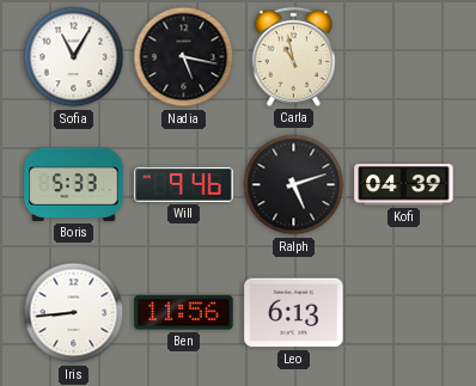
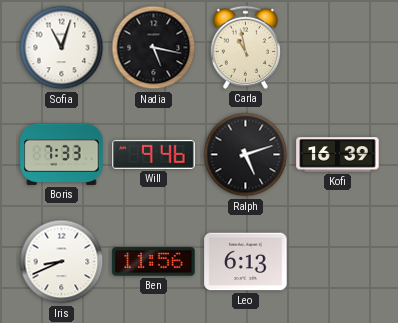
Sofia: 11:05 -> 11:03
Boris: 5:33 -> 7:33
Kofi: 04:39 -> 16:39
Iris: 8:44 -> 8:41
